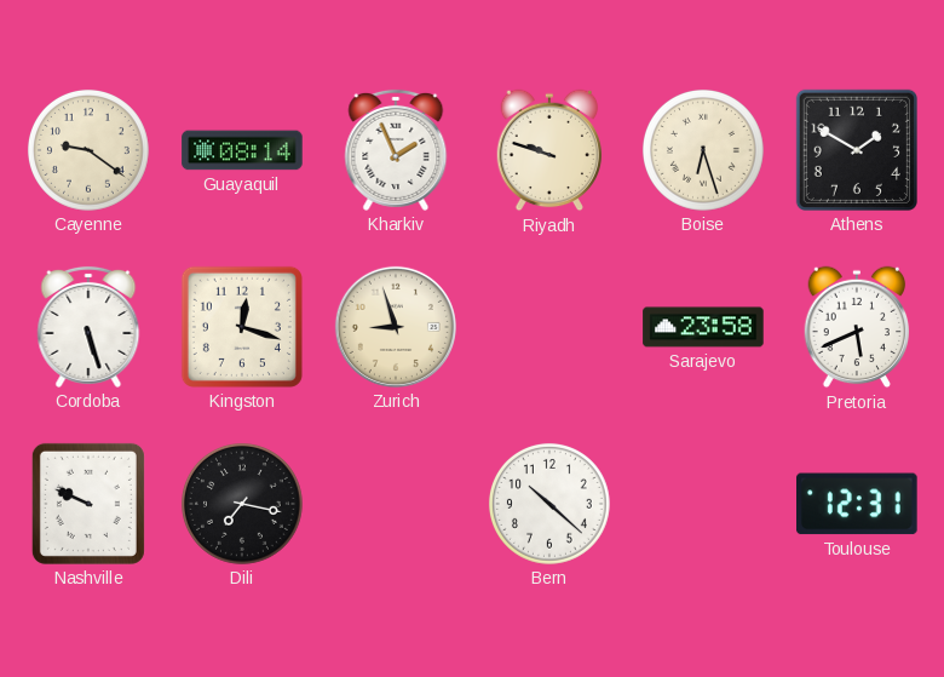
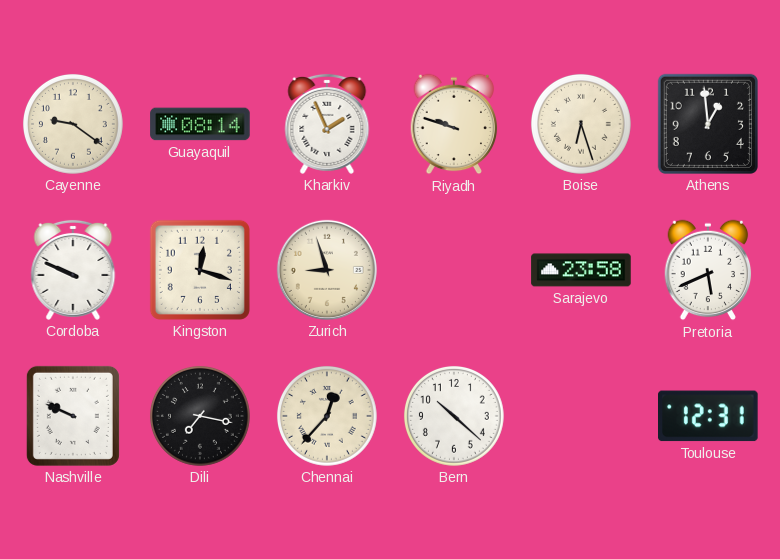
Athens: 1:50 -> 12:59
Cordoba: 5:27 -> 9:49
Chennai: none -> 12:37
